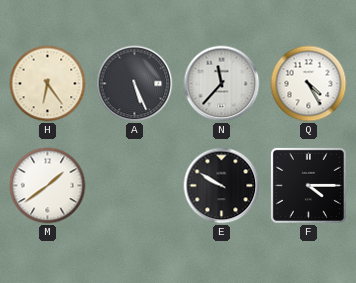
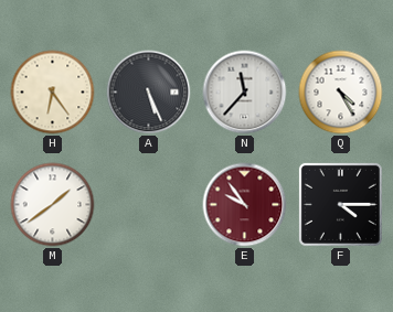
E: 9:50 -> 9:54
E dial: black -> burgundy
